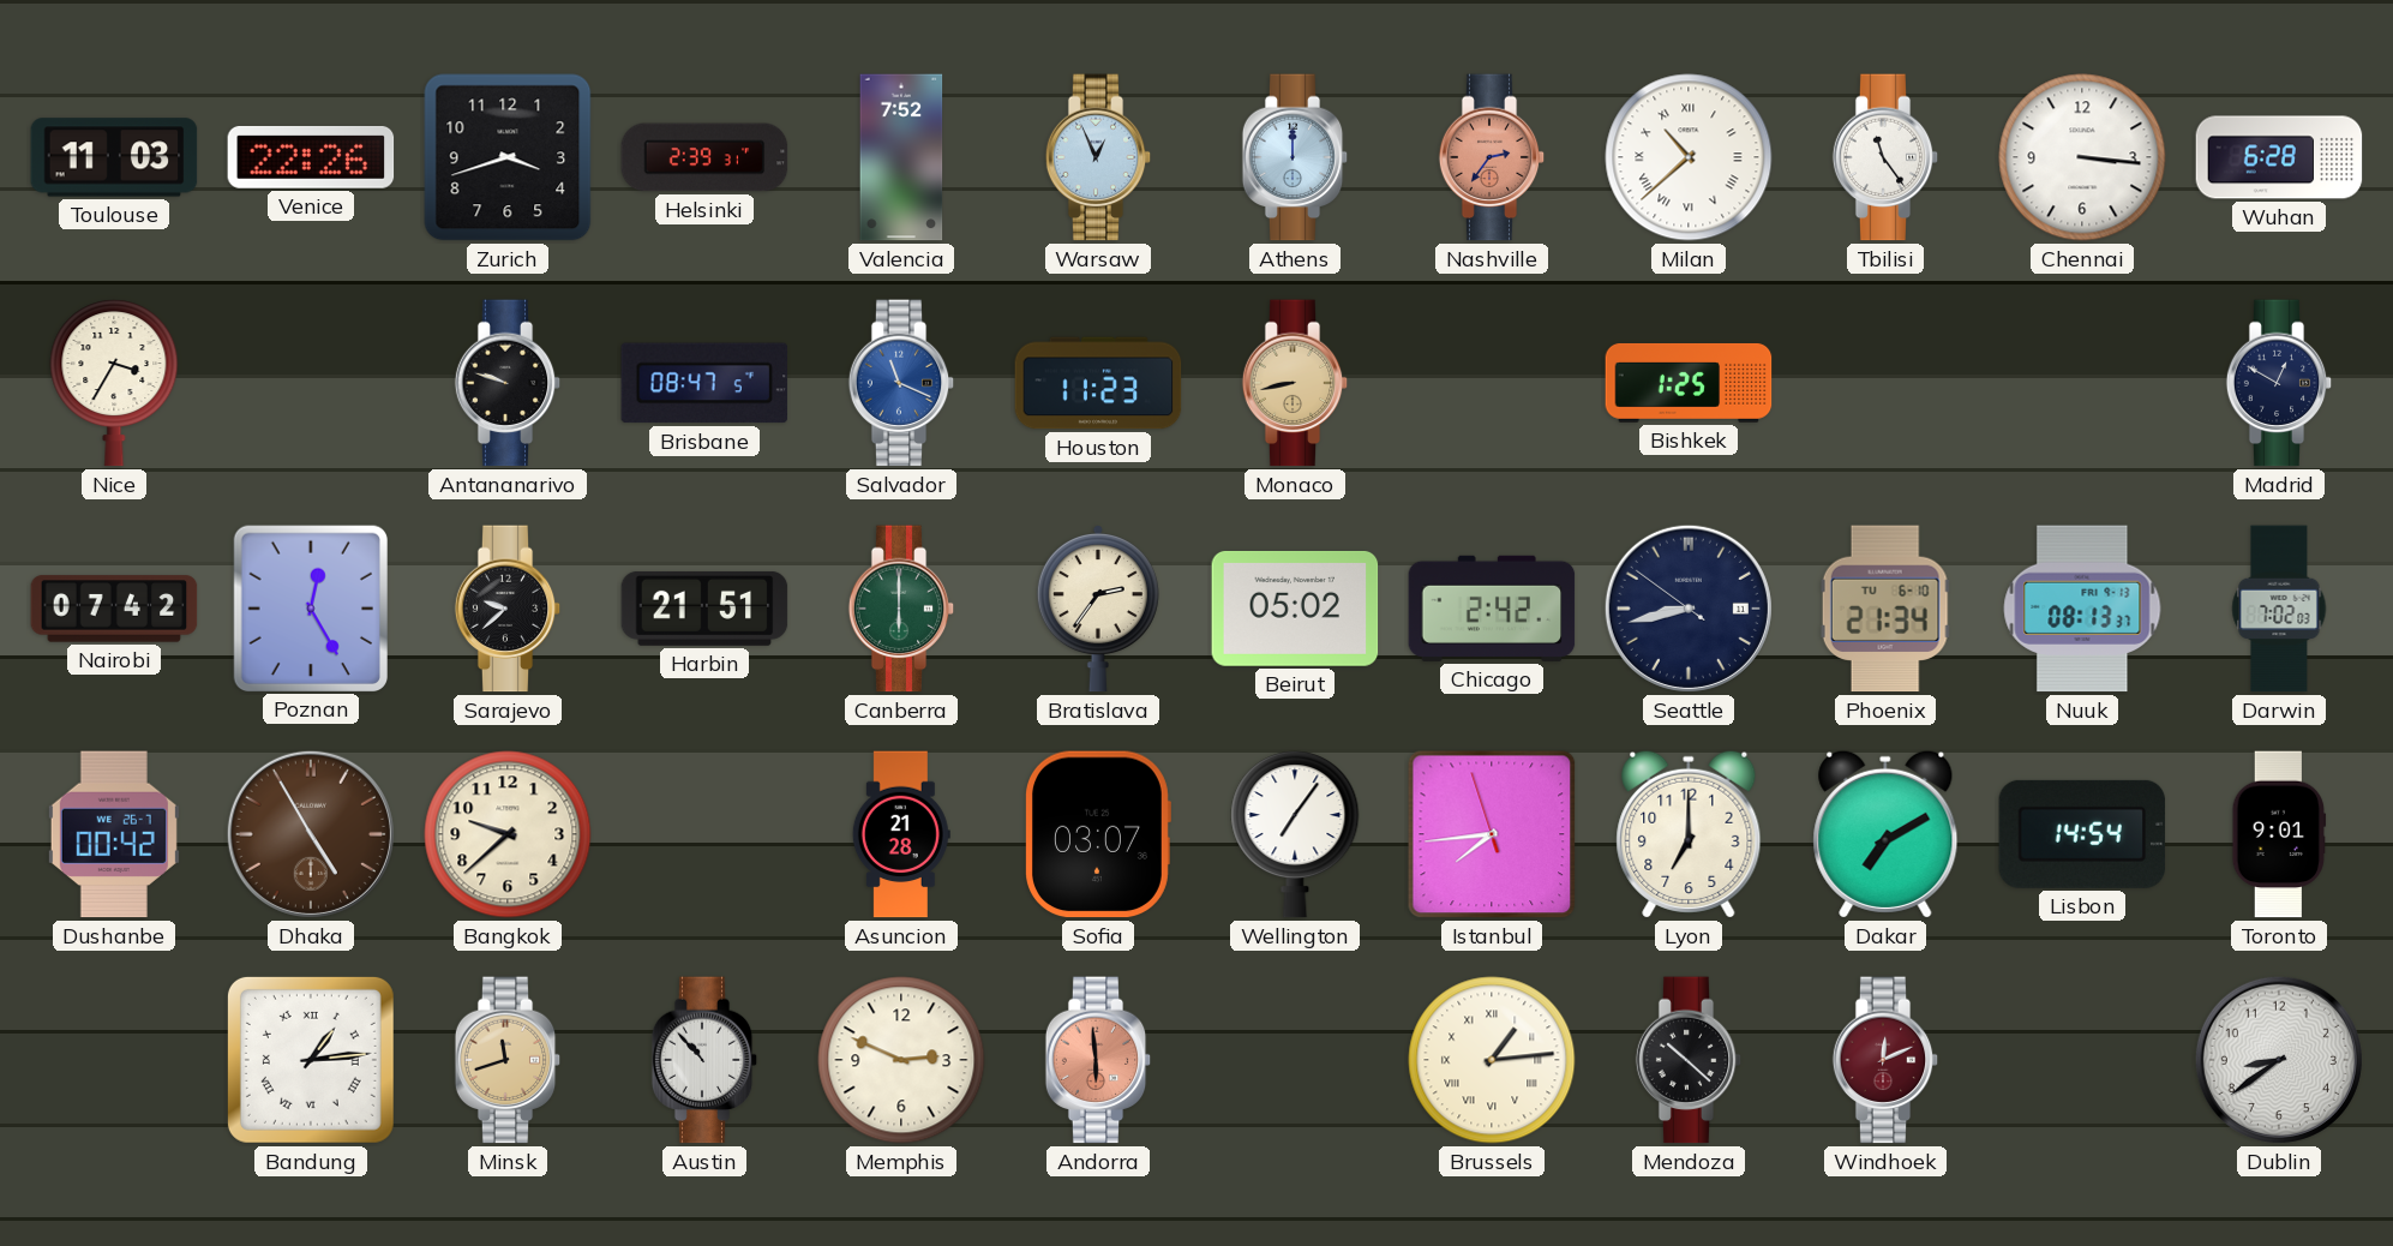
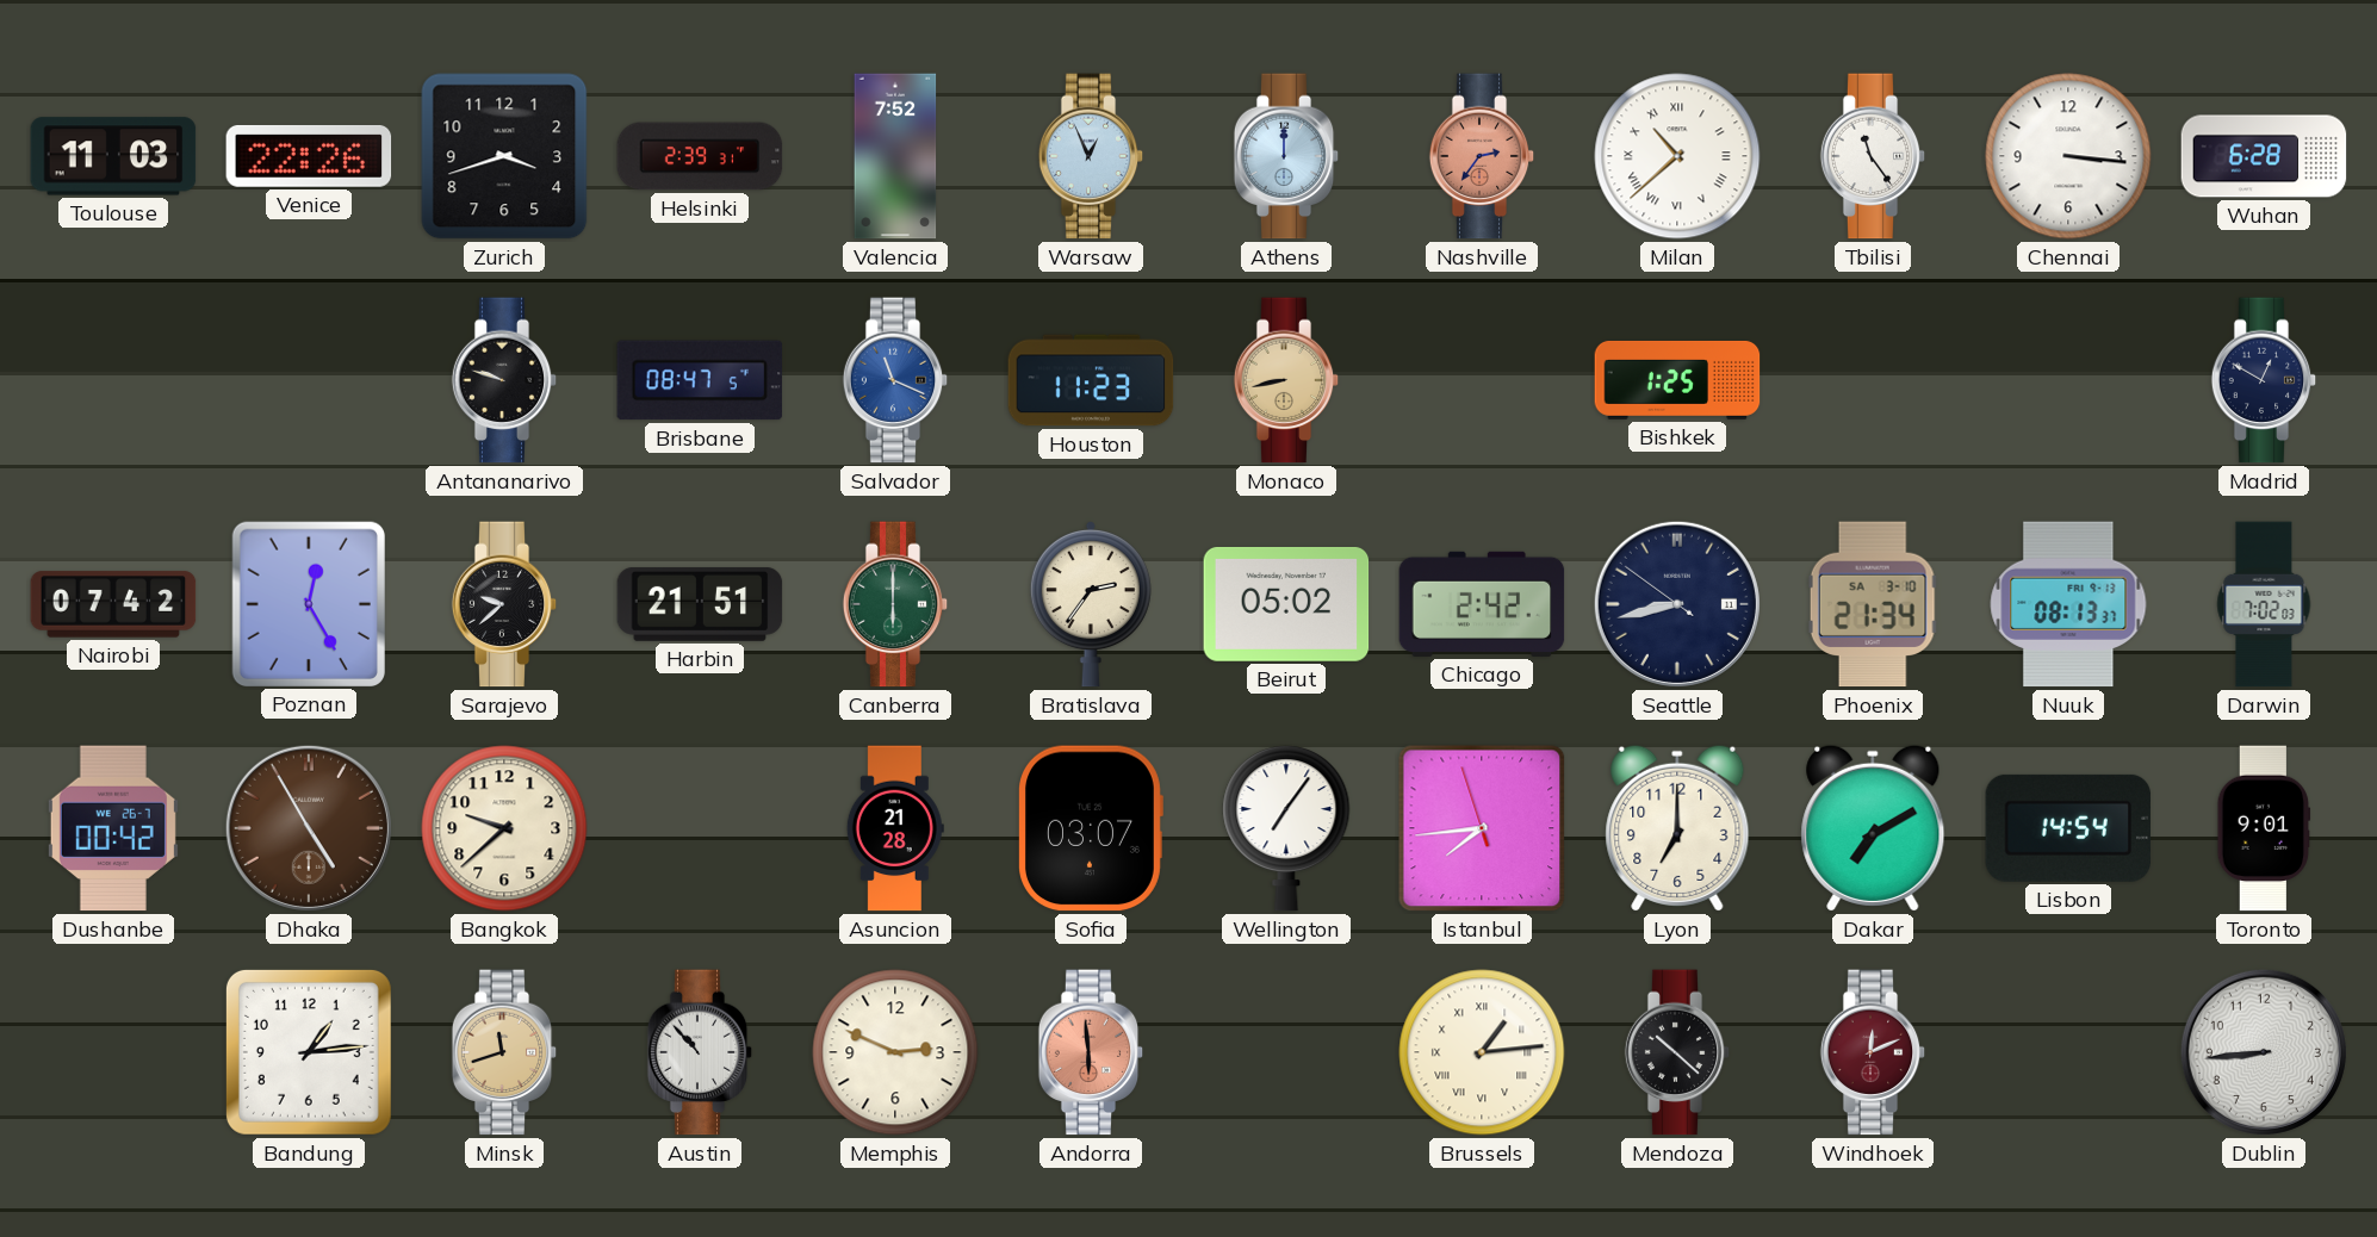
Nice: 3:35 -> none
Phoenix date: TU 6-10 -> SA 3-10
Bandung numerals: Roman -> Arabic
Dublin: 8:39 -> 8:44
